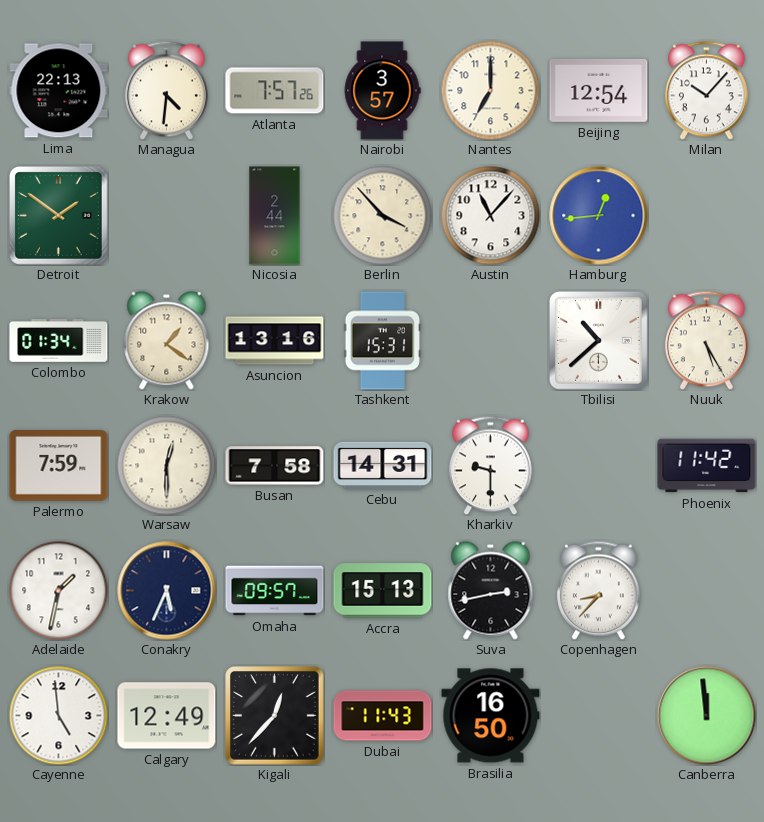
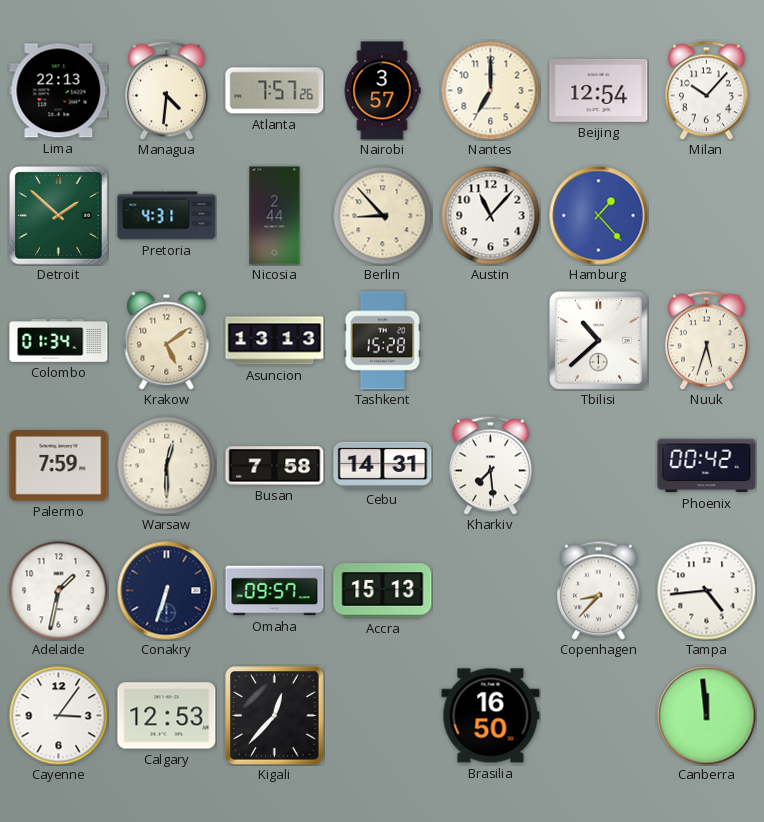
Detroit: 1:51 -> 1:52
Pretoria: none -> 4:31
Berlin: 3:53 -> 8:53
Hamburg: 12:44 -> 1:23
Krakow: 1:21 -> 5:09
Asuncion: 13:16 -> 13:13
Tashkent: 15:31 -> 15:28
Nuuk: 5:25 -> 5:33
Kharkiv: 9:30 -> 7:29
Phoenix: 11:42 -> 00:42
Conakry: 5:34 -> 6:33
Suva: 2:43 -> none
Tampa: none -> 4:44
Cayenne: 4:59 -> 3:06
Calgary: 12:49 -> 12:53
Dubai: 11:43 -> none
